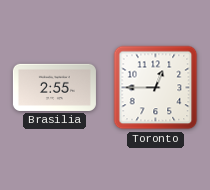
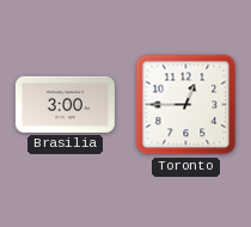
Brasilia: 2:55 -> 3:00
